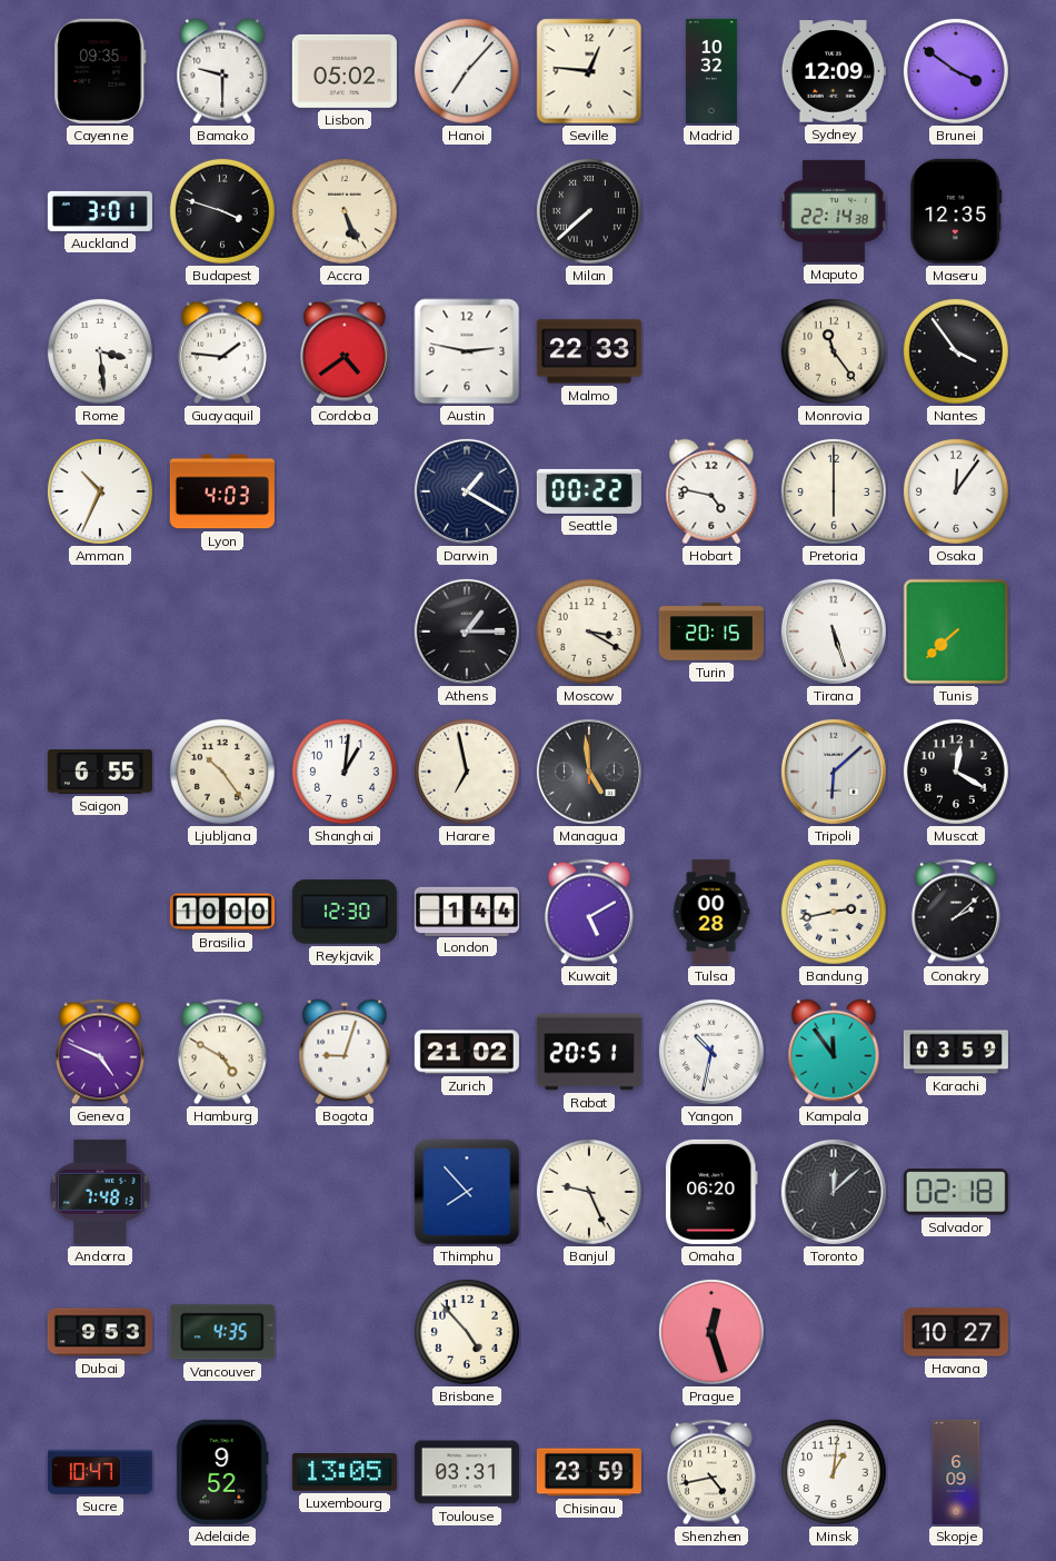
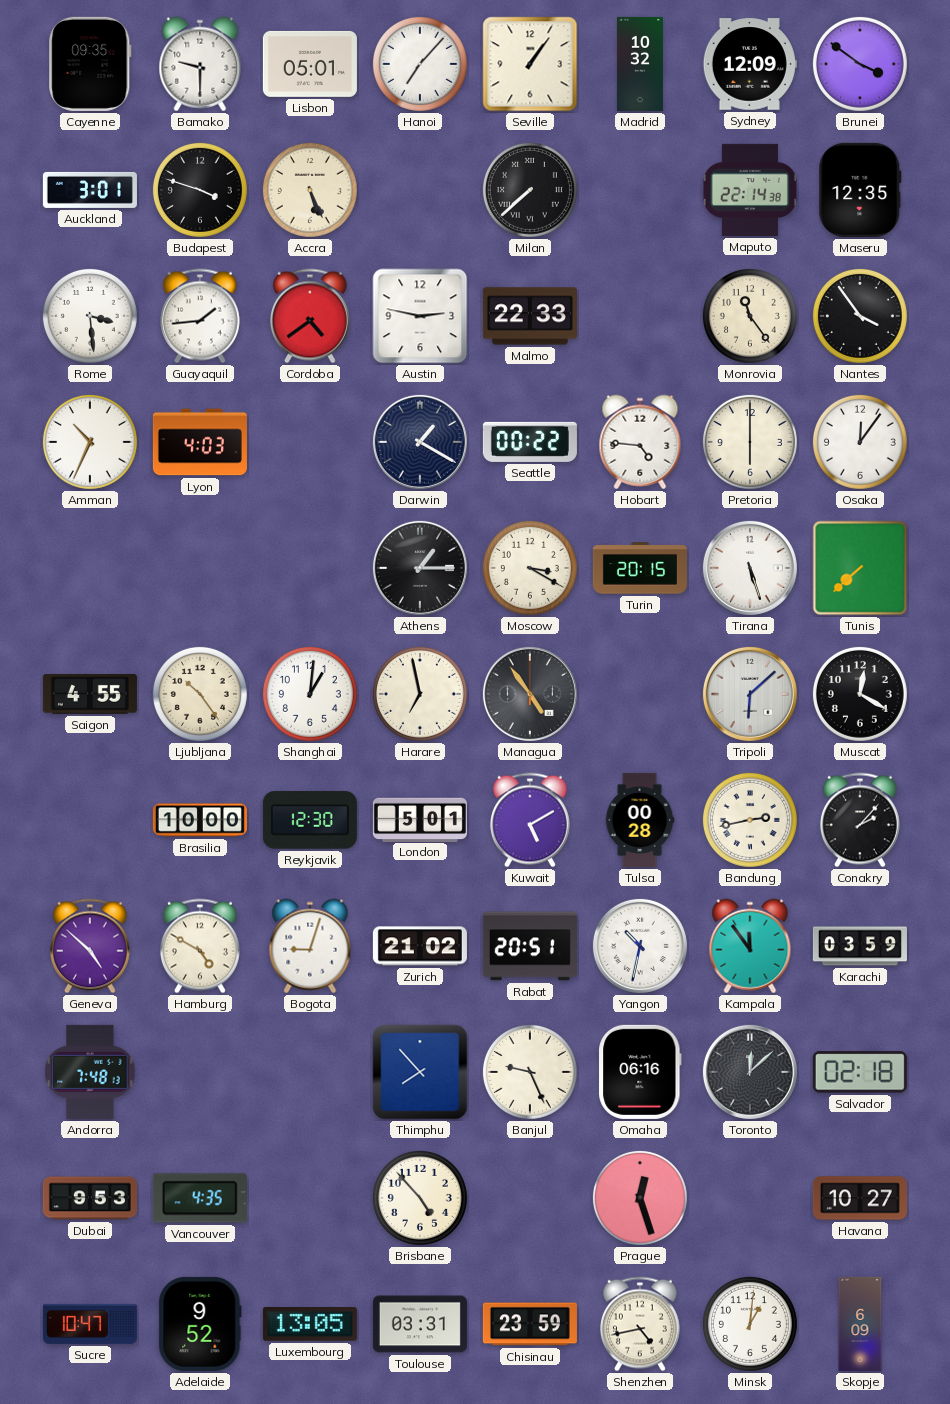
Lisbon: 05:02 -> 05:01
Seville: 12:46 -> 1:06
Guayaquil: 1:46 -> 1:44
Hobart: 4:47 -> 4:46
Saigon: 6:55 -> 4:55
Managua: 4:59 -> 4:54
London: 1:44 -> 5:01
Conakry: 2:08 -> 2:07
Geneva: 4:49 -> 4:52
Omaha: 06:20 -> 06:16
